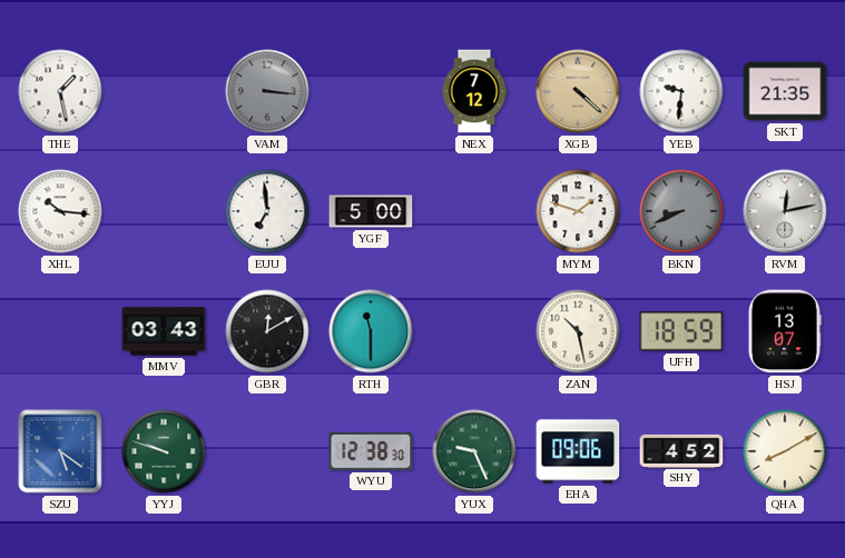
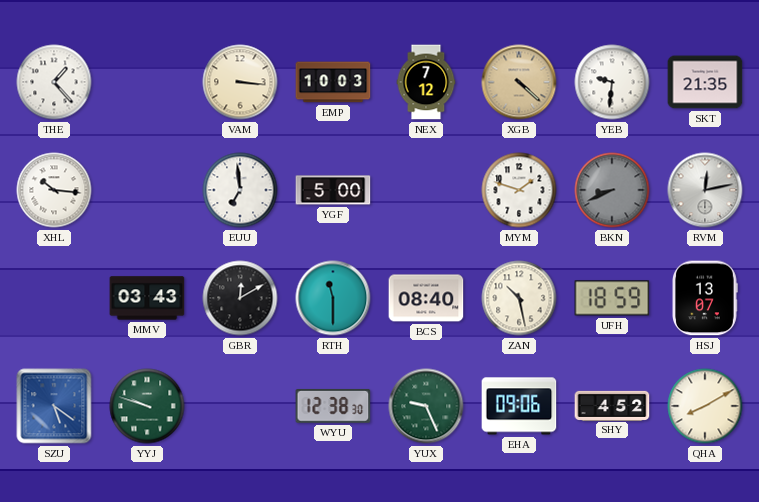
THE: 1:28 -> 1:23
VAM dial: grey -> cream
EMP: none -> 10:03
BCS: none -> 08:40
